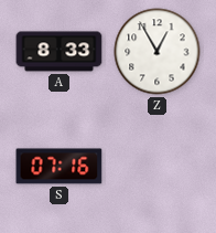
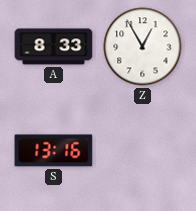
S: 07:16 -> 13:16
